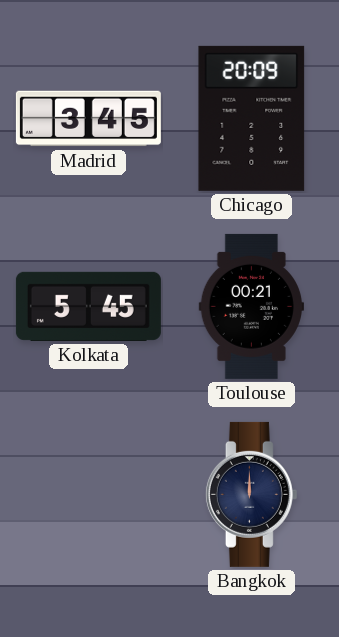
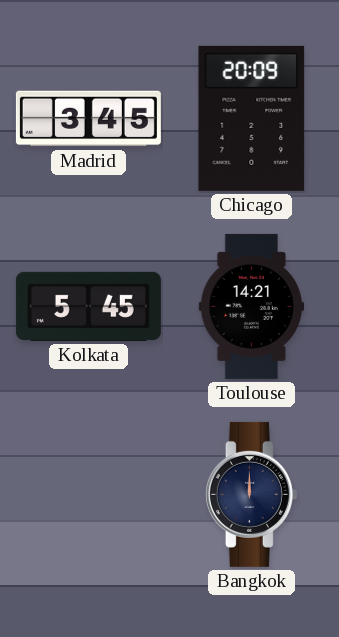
Toulouse: 00:21 -> 14:21
